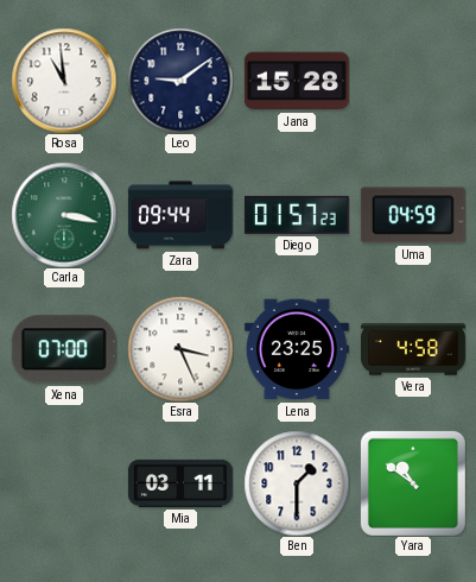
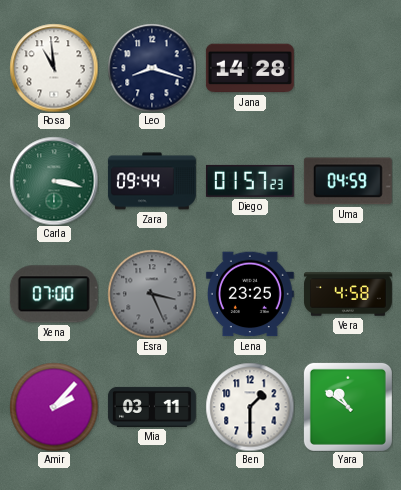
Leo: 9:09 -> 8:18
Jana: 15:28 -> 14:28
Esra dial: white -> grey
Amir: none -> 2:07
